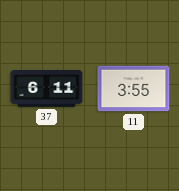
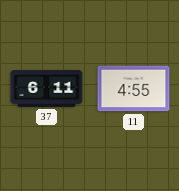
11: 3:55 -> 4:55
